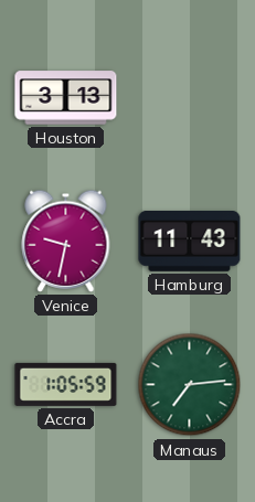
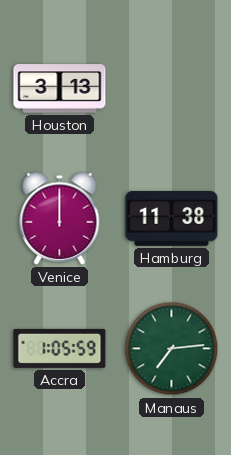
Venice: 9:32 -> 12:00
Hamburg: 11:43 -> 11:38
